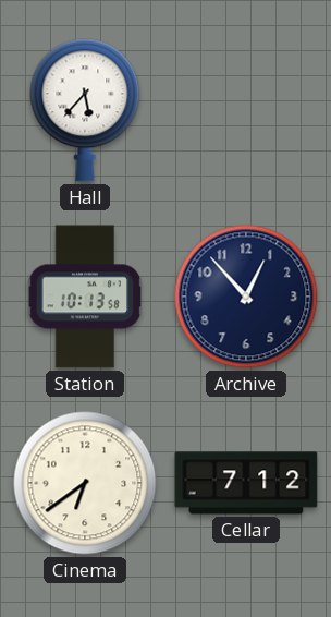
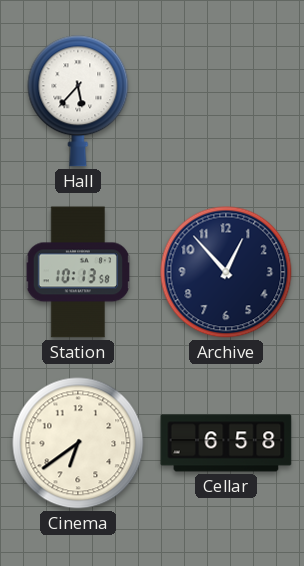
Cellar: 7:12 -> 6:58
